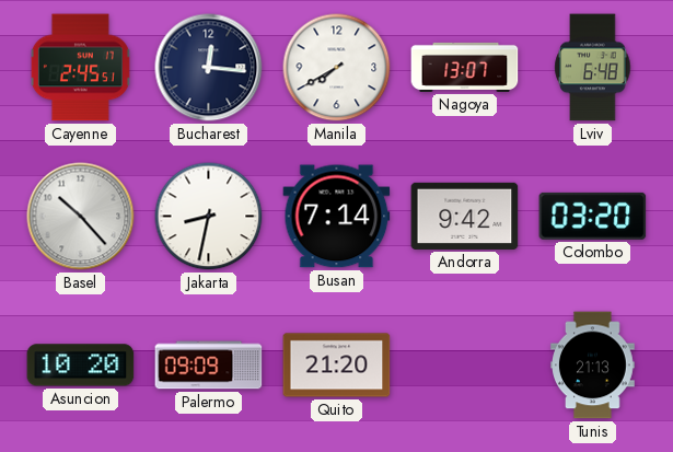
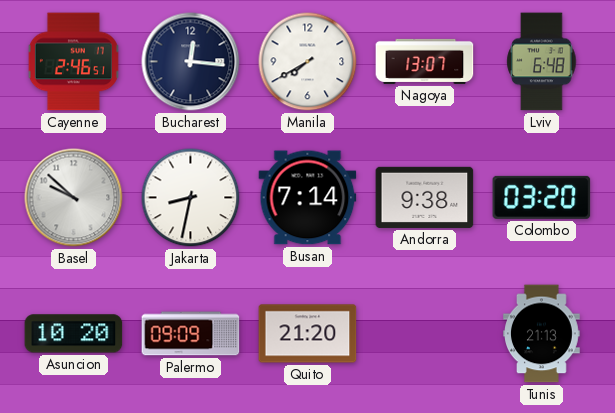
Cayenne: 2:45 -> 2:46
Basel: 10:23 -> 9:52
Andorra: 9:42 -> 9:38
